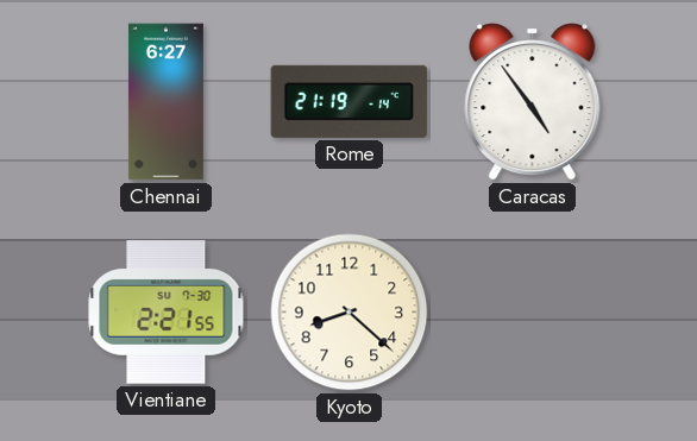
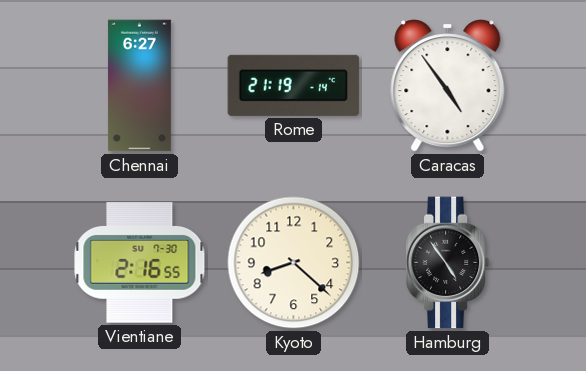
Vientiane: 2:21 -> 2:16
Hamburg: none -> 4:54
